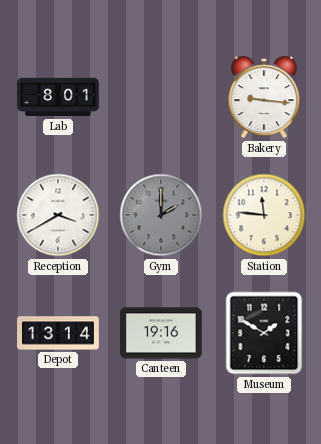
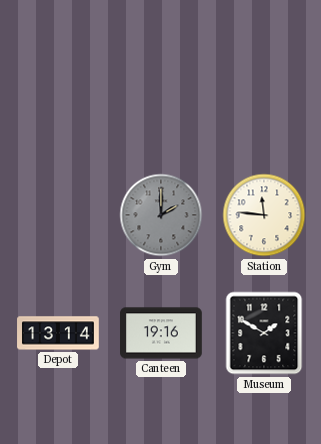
Lab: 8:01 -> none
Bakery: 9:16 -> none
Reception: 3:40 -> none
